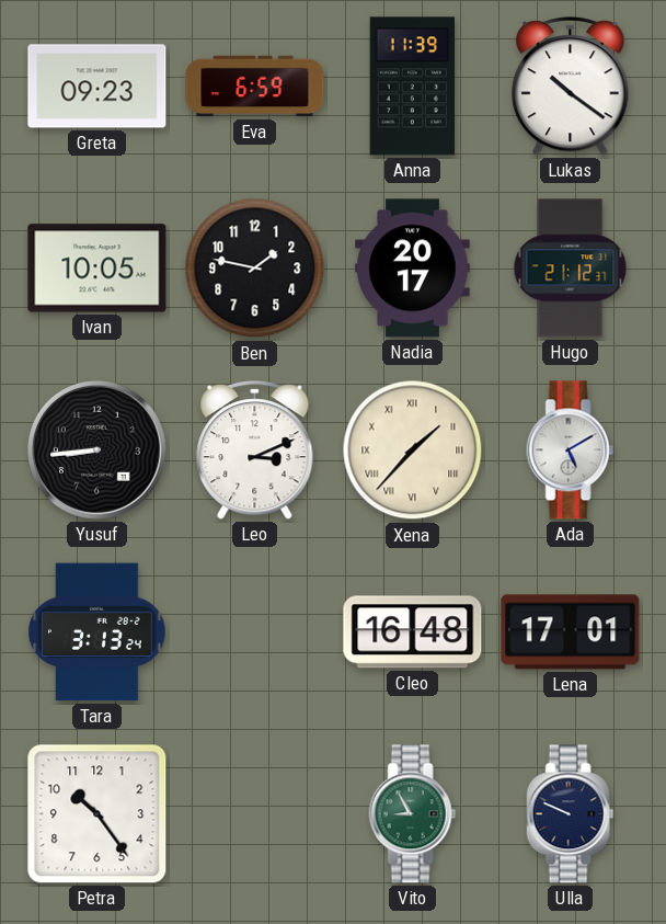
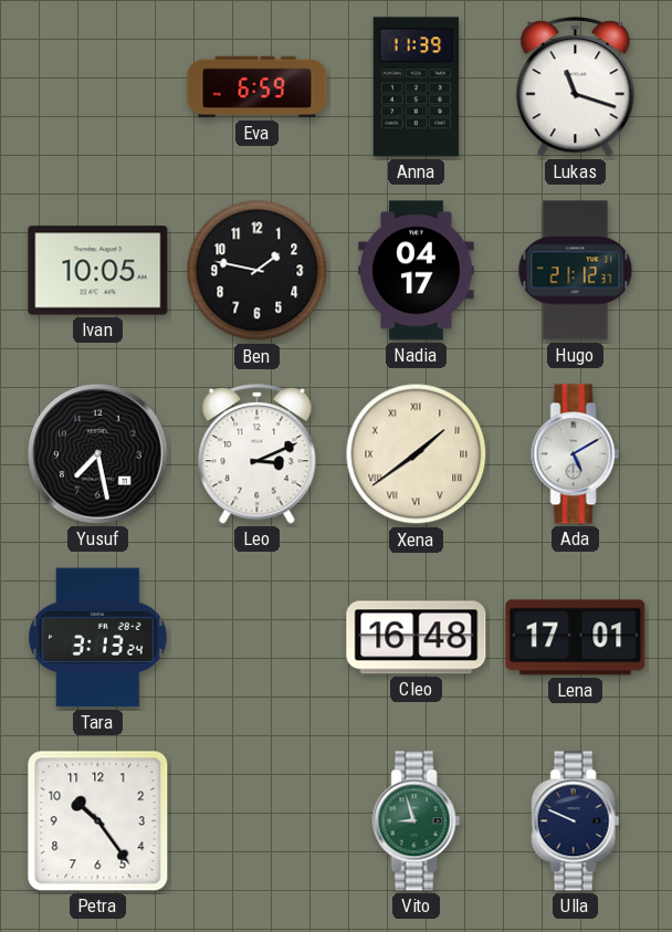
Greta: 09:23 -> none
Lukas: 10:21 -> 11:18
Nadia: 20:17 -> 04:17
Yusuf: 8:44 -> 7:28
Xena: 1:37 -> 1:39
Vito: 8:55 -> 8:57
